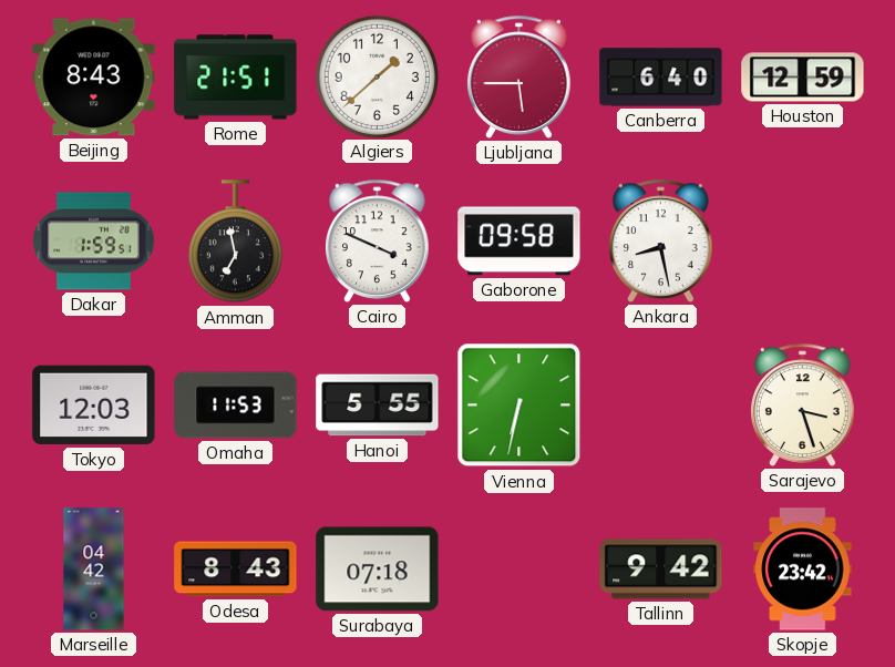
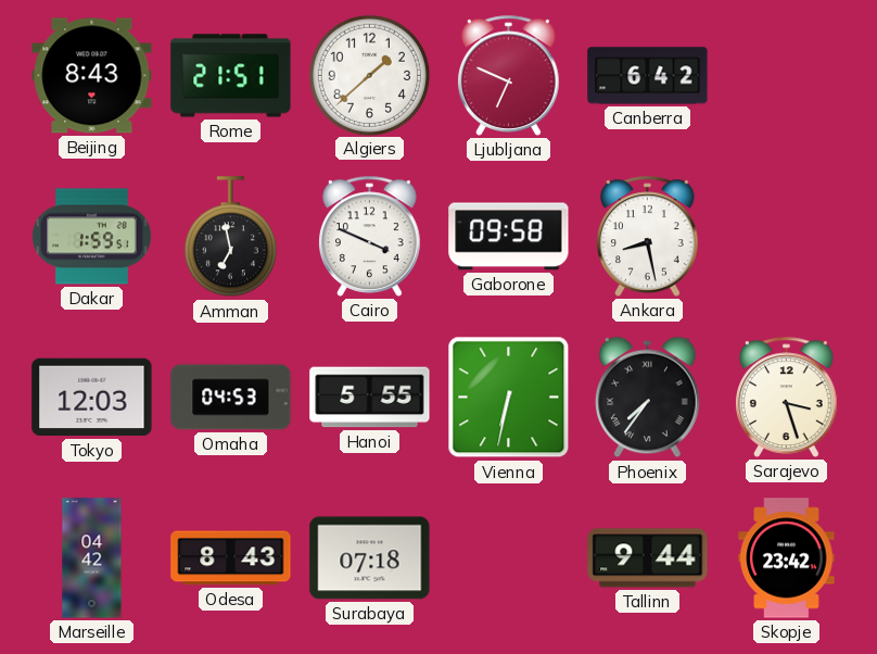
Ljubljana: 5:45 -> 6:49
Canberra: 6:40 -> 6:42
Houston: 12:59 -> none
Omaha: 11:53 -> 04:53
Phoenix: none -> 7:36
Tallinn: 9:42 -> 9:44
